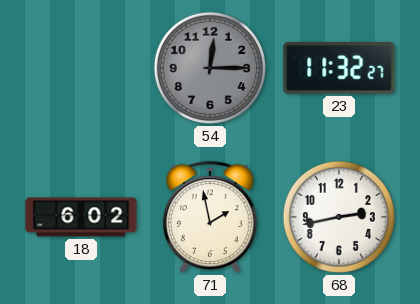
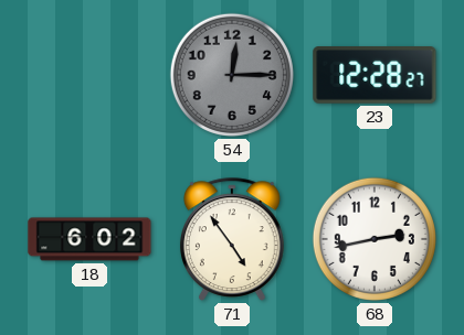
23: 11:32 -> 12:28
71: 1:58 -> 4:54
